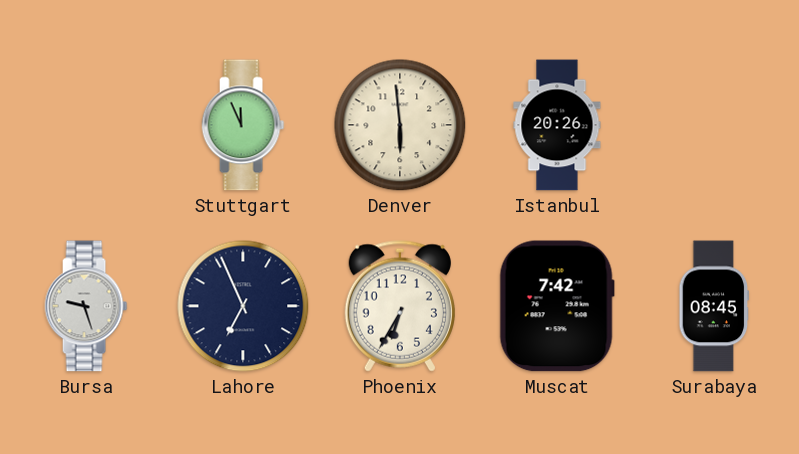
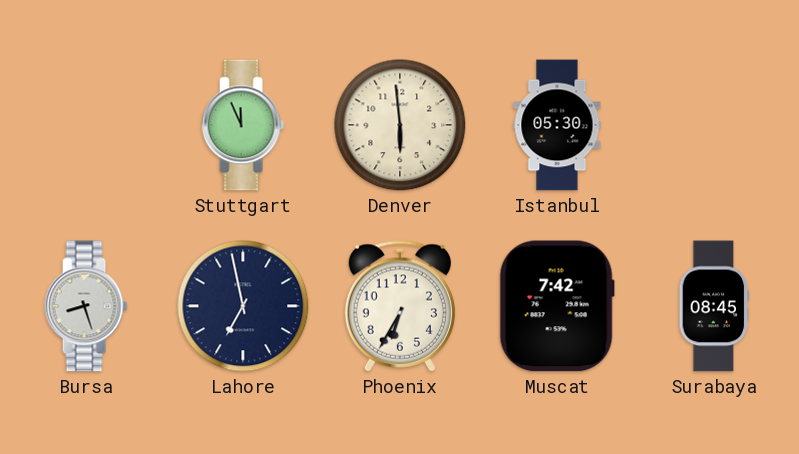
Istanbul: 20:26 -> 05:30
Bursa: 9:27 -> 8:27
Lahore: 6:56 -> 6:58
